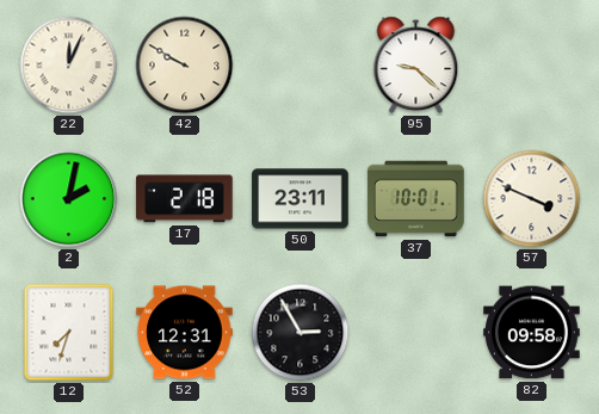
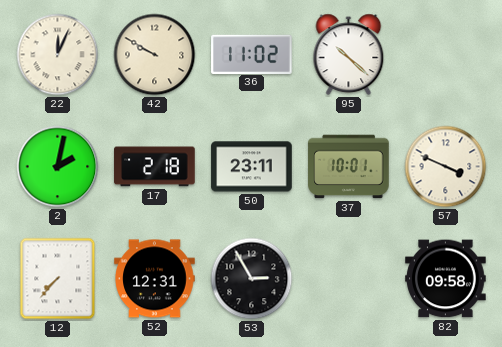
36: none -> 11:02
95: 9:22 -> 10:22
12: 7:33 -> 7:37
